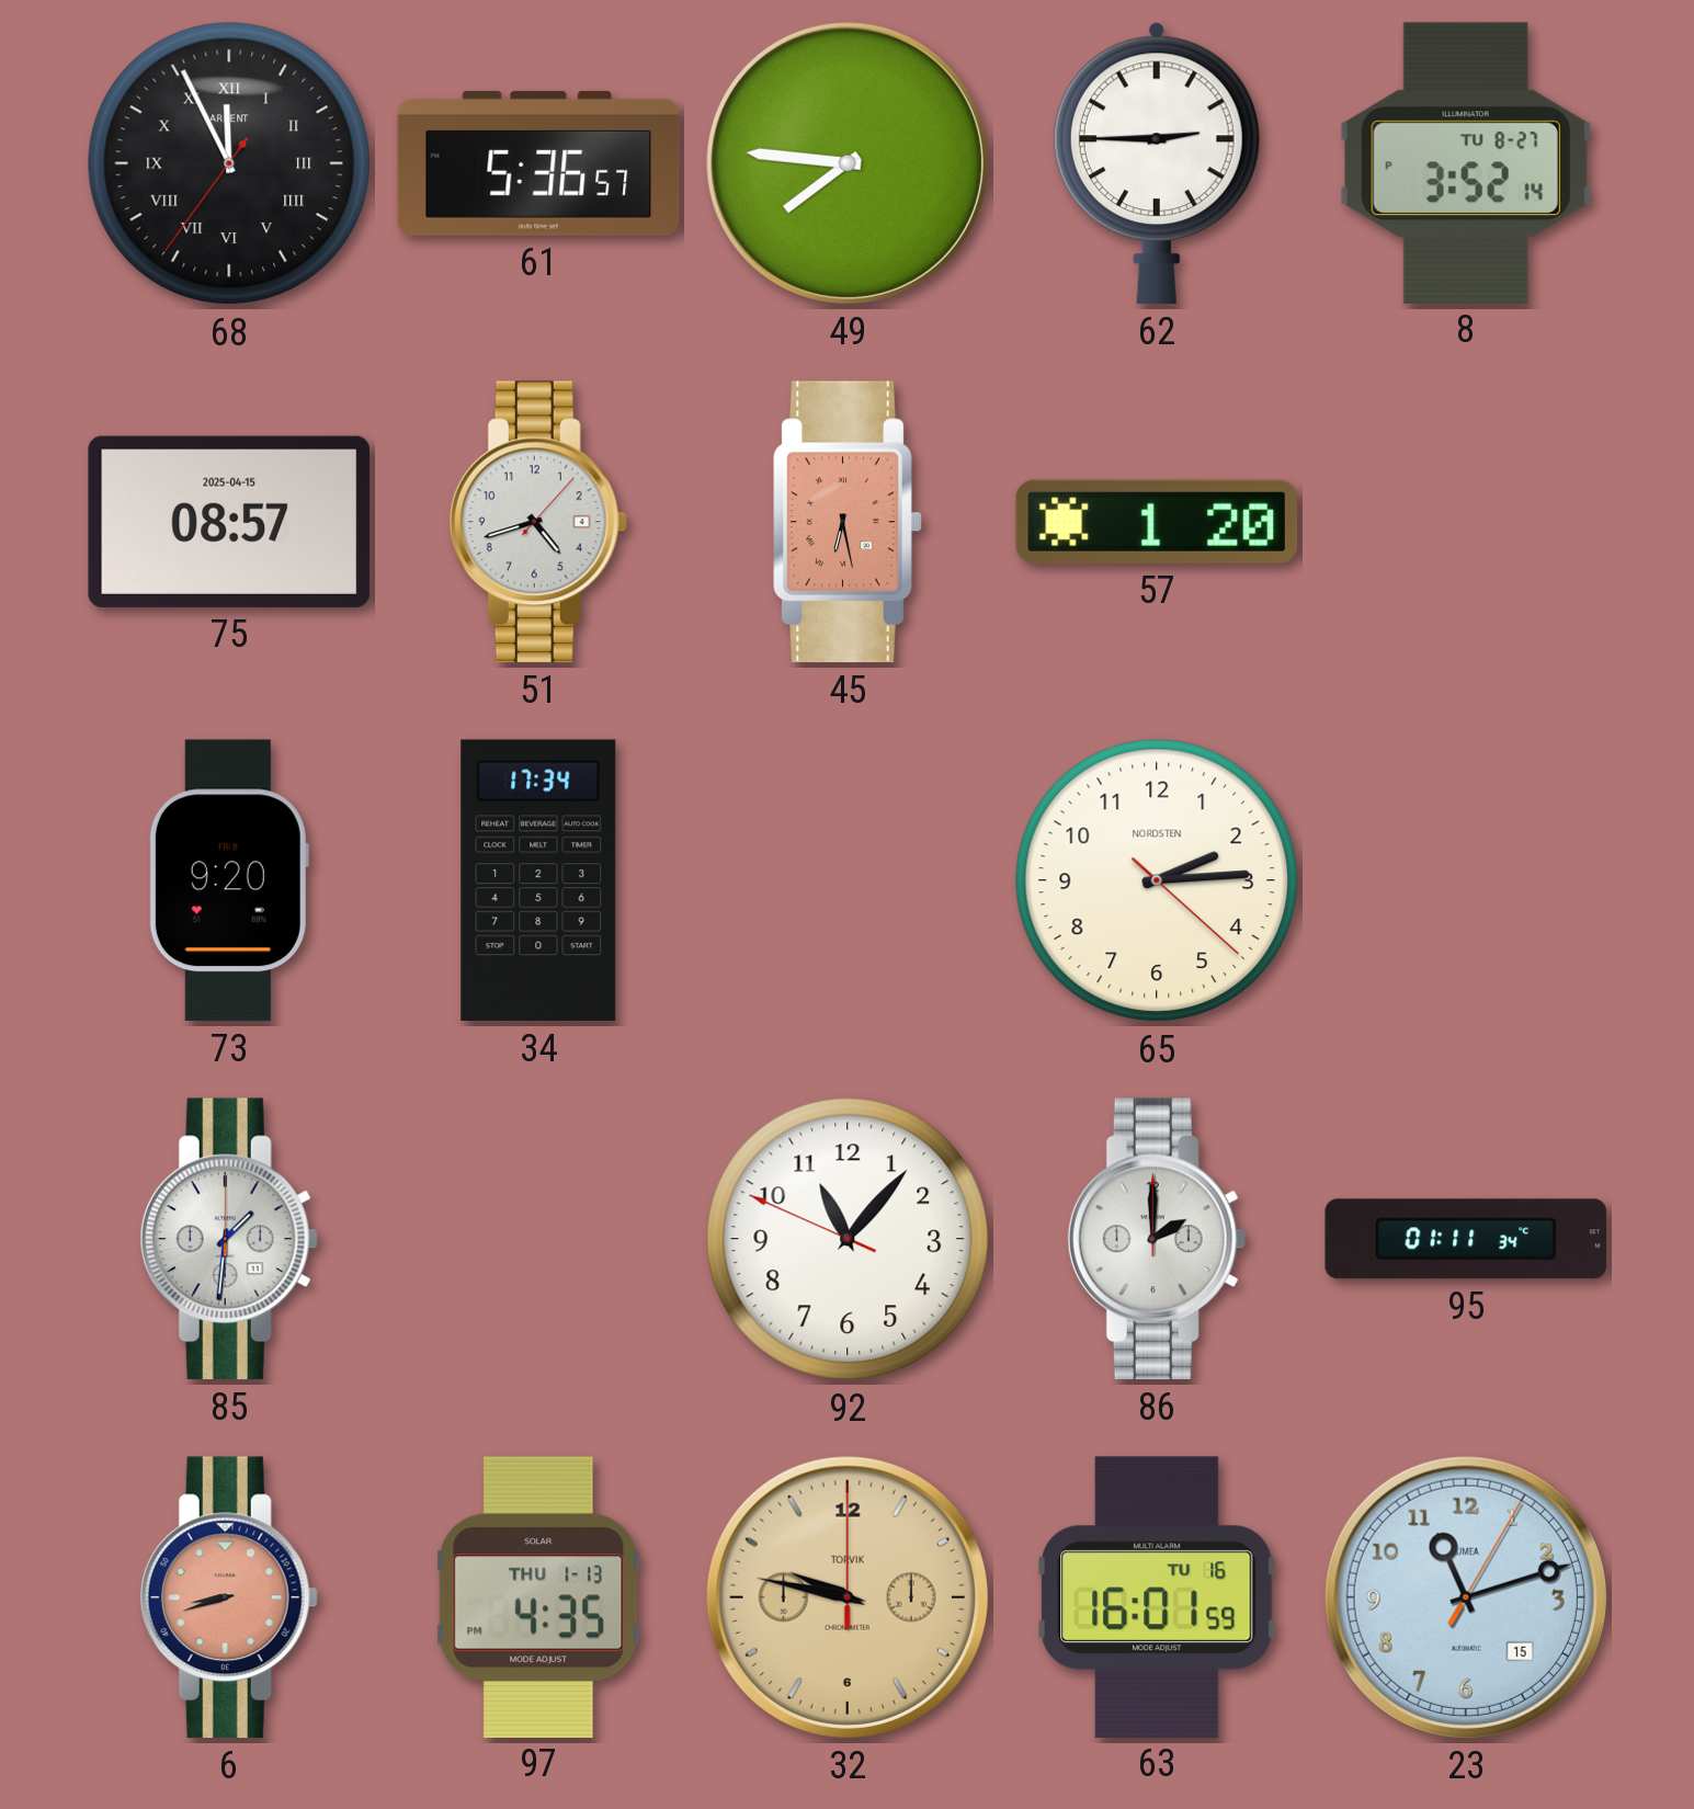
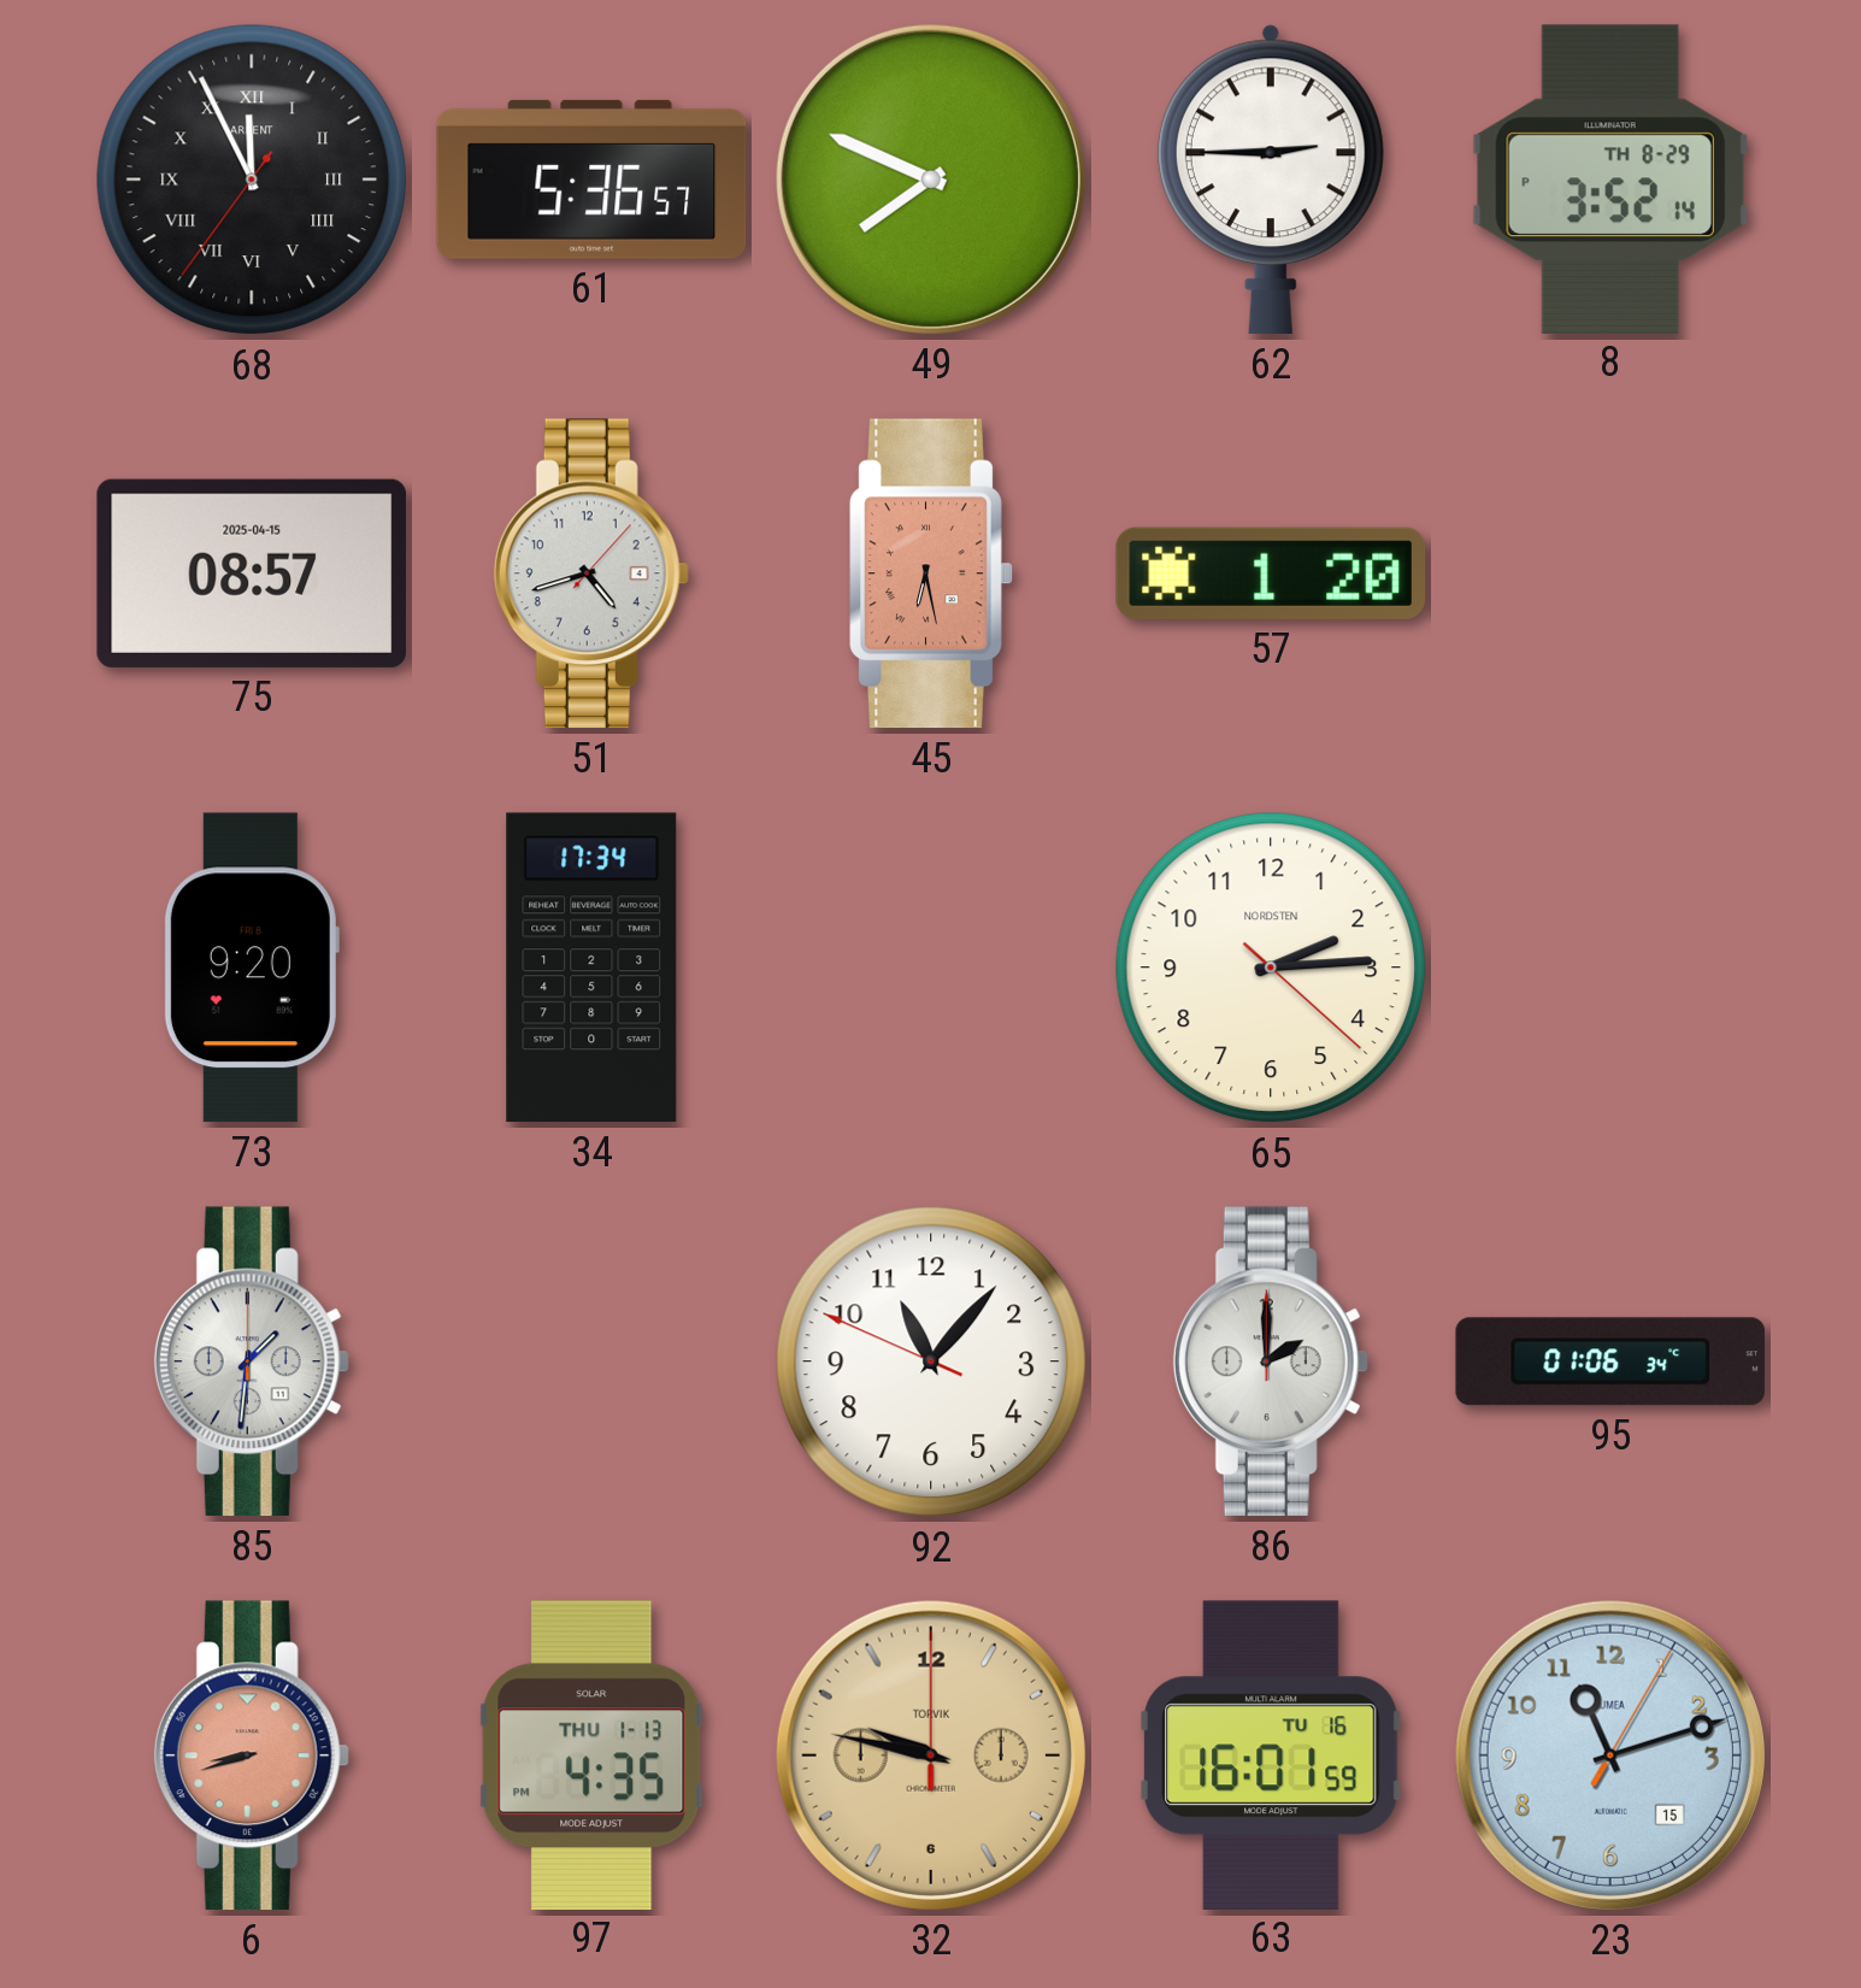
49: 7:46 -> 7:49
8 date: TU 8-27 -> TH 8-29
95: 01:11 -> 01:06
